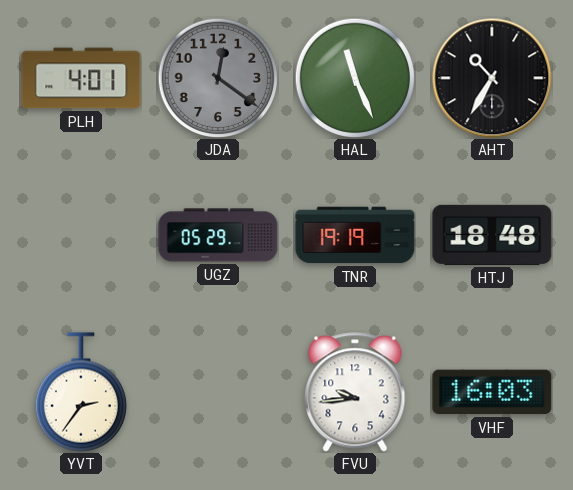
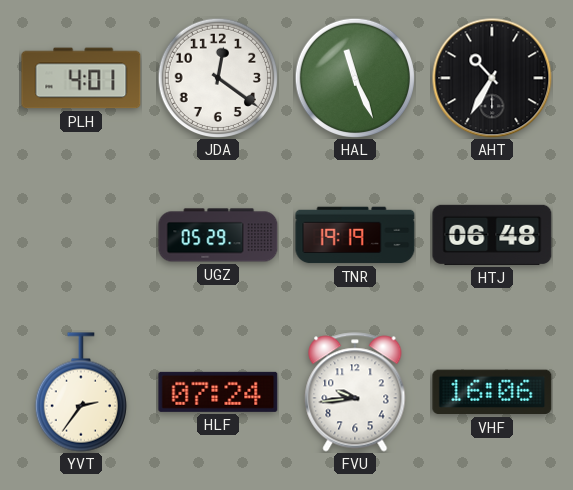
JDA dial: grey -> white
HTJ: 18:48 -> 06:48
HLF: none -> 07:24
VHF: 16:03 -> 16:06
